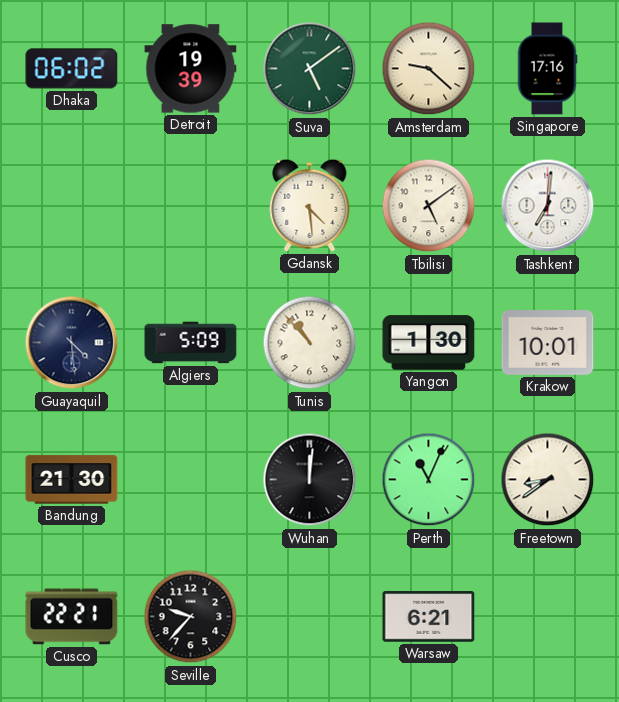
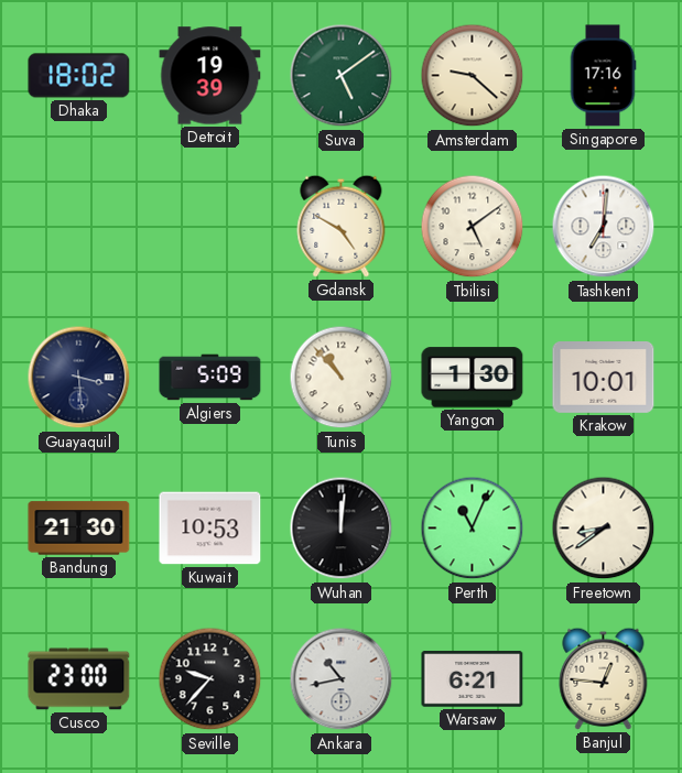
Dhaka: 06:02 -> 18:02
Gdansk: 4:29 -> 4:50
Guayaquil: 4:29 -> 3:29
Kuwait: none -> 10:53
Cusco: 22:21 -> 23:00
Ankara: none -> 10:43
Banjul: none -> 12:46
